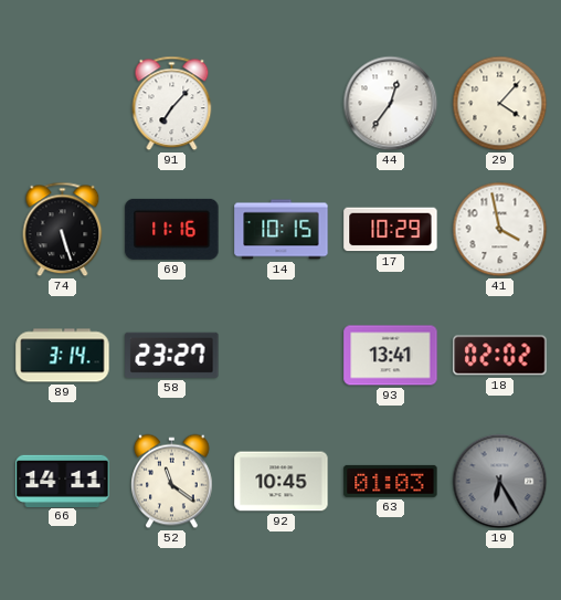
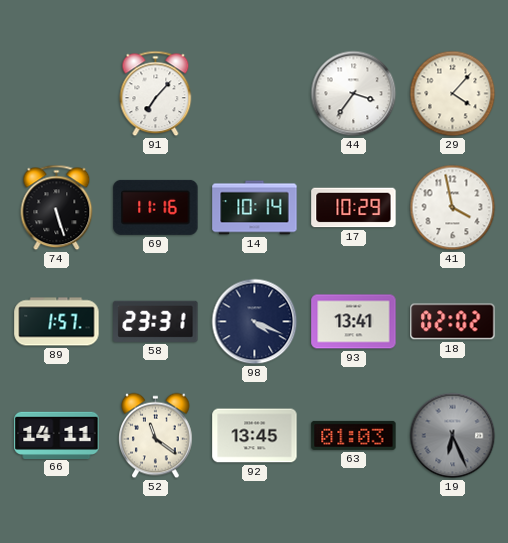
44: 12:36 -> 3:36
14: 10:15 -> 10:14
89: 3:14 -> 1:57
58: 23:27 -> 23:31
98: none -> 4:19
92: 10:45 -> 13:45
19: 6:25 -> 6:26
